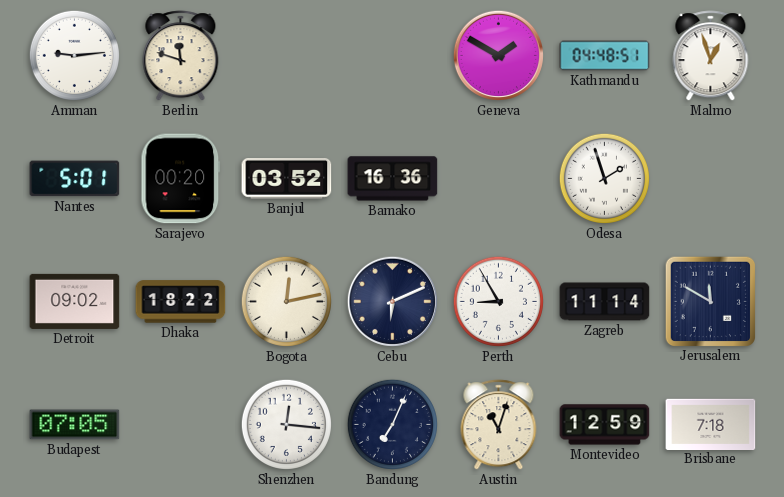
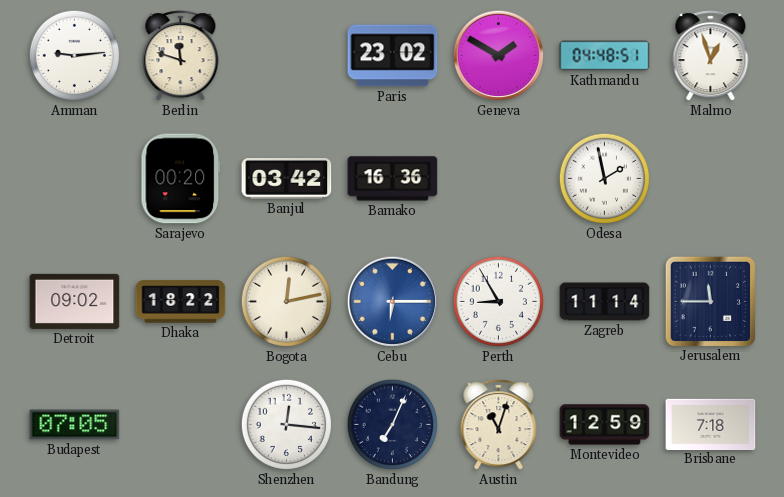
Paris: none -> 23:02
Nantes: 5:01 -> none
Banjul: 03:52 -> 03:42
Odesa: 1:57 -> 1:58
Cebu: 6:11 -> 6:15
Cebu dial: navy -> blue
Jerusalem: 11:50 -> 11:45
